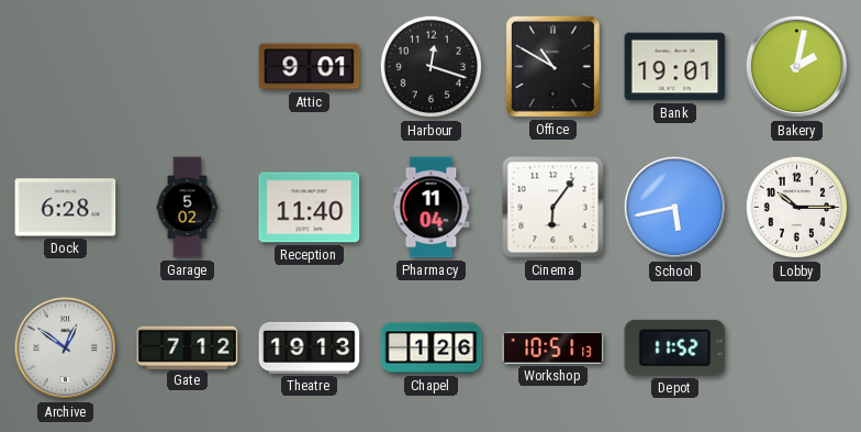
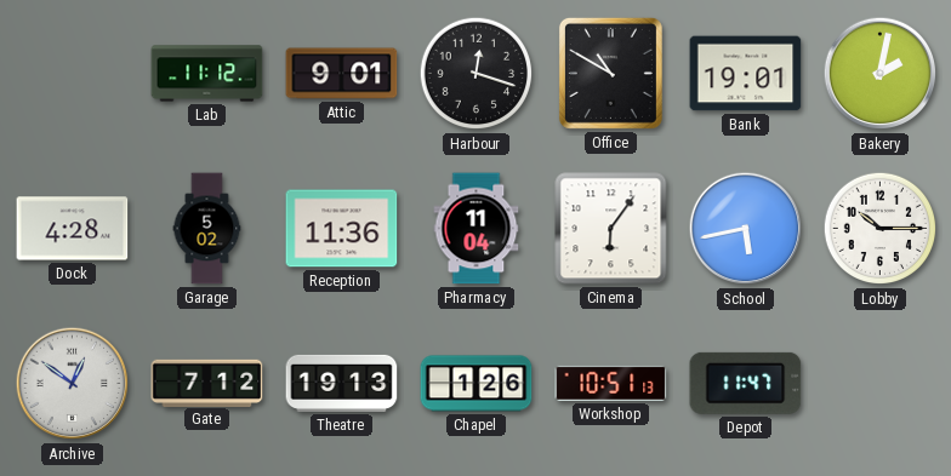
Lab: none -> 11:12
Dock: 6:28 -> 4:28
Reception: 11:40 -> 11:36
Depot: 11:52 -> 11:47
